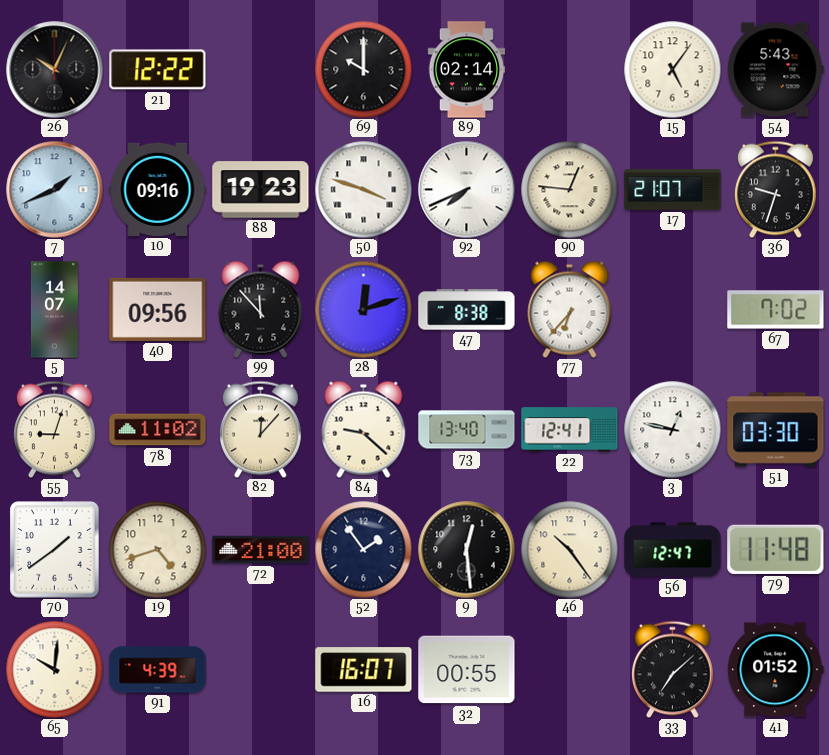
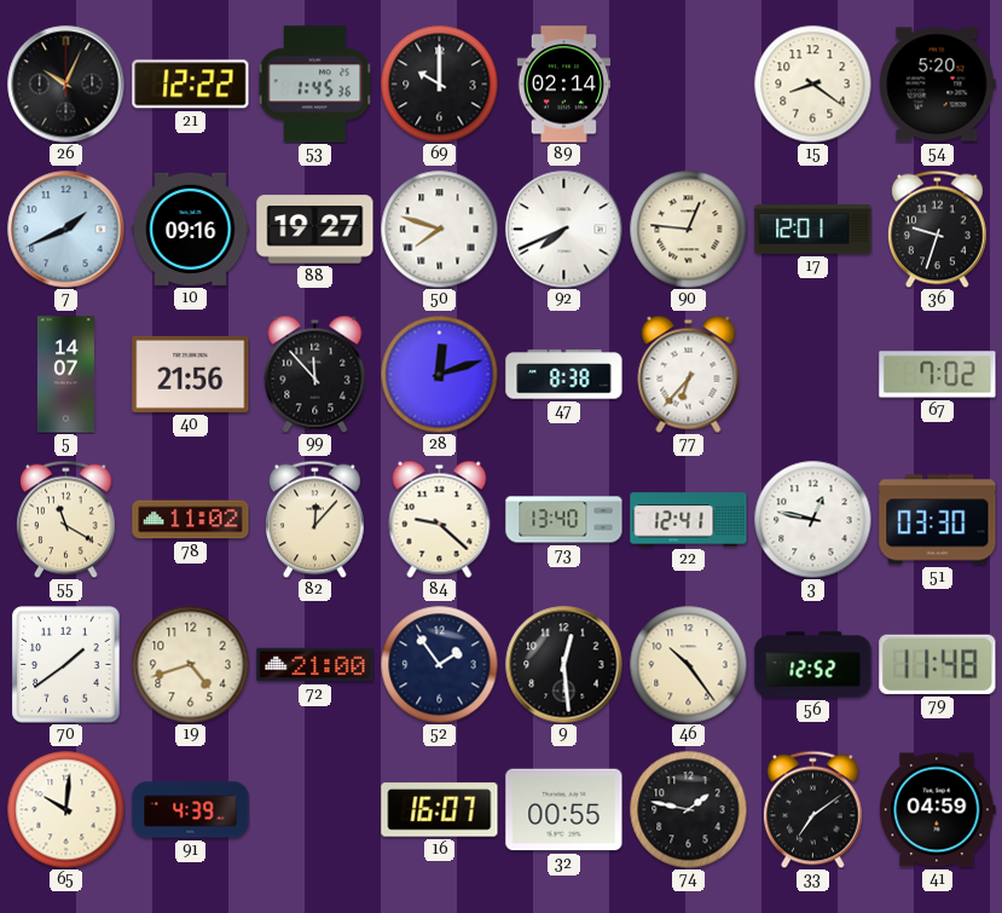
53: none -> 1:45
15: 5:06 -> 8:21
54: 5:43 -> 5:20
88: 19:23 -> 19:27
50: 3:48 -> 7:48
17: 21:07 -> 12:01
40: 09:56 -> 21:56
55: 9:03 -> 11:20
56: 12:47 -> 12:52
74: none -> 1:47
33: 7:08 -> 7:09
41: 01:52 -> 04:59
